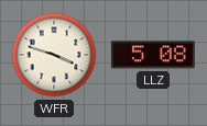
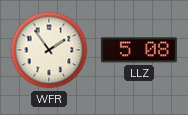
WFR: 3:48 -> 1:54
